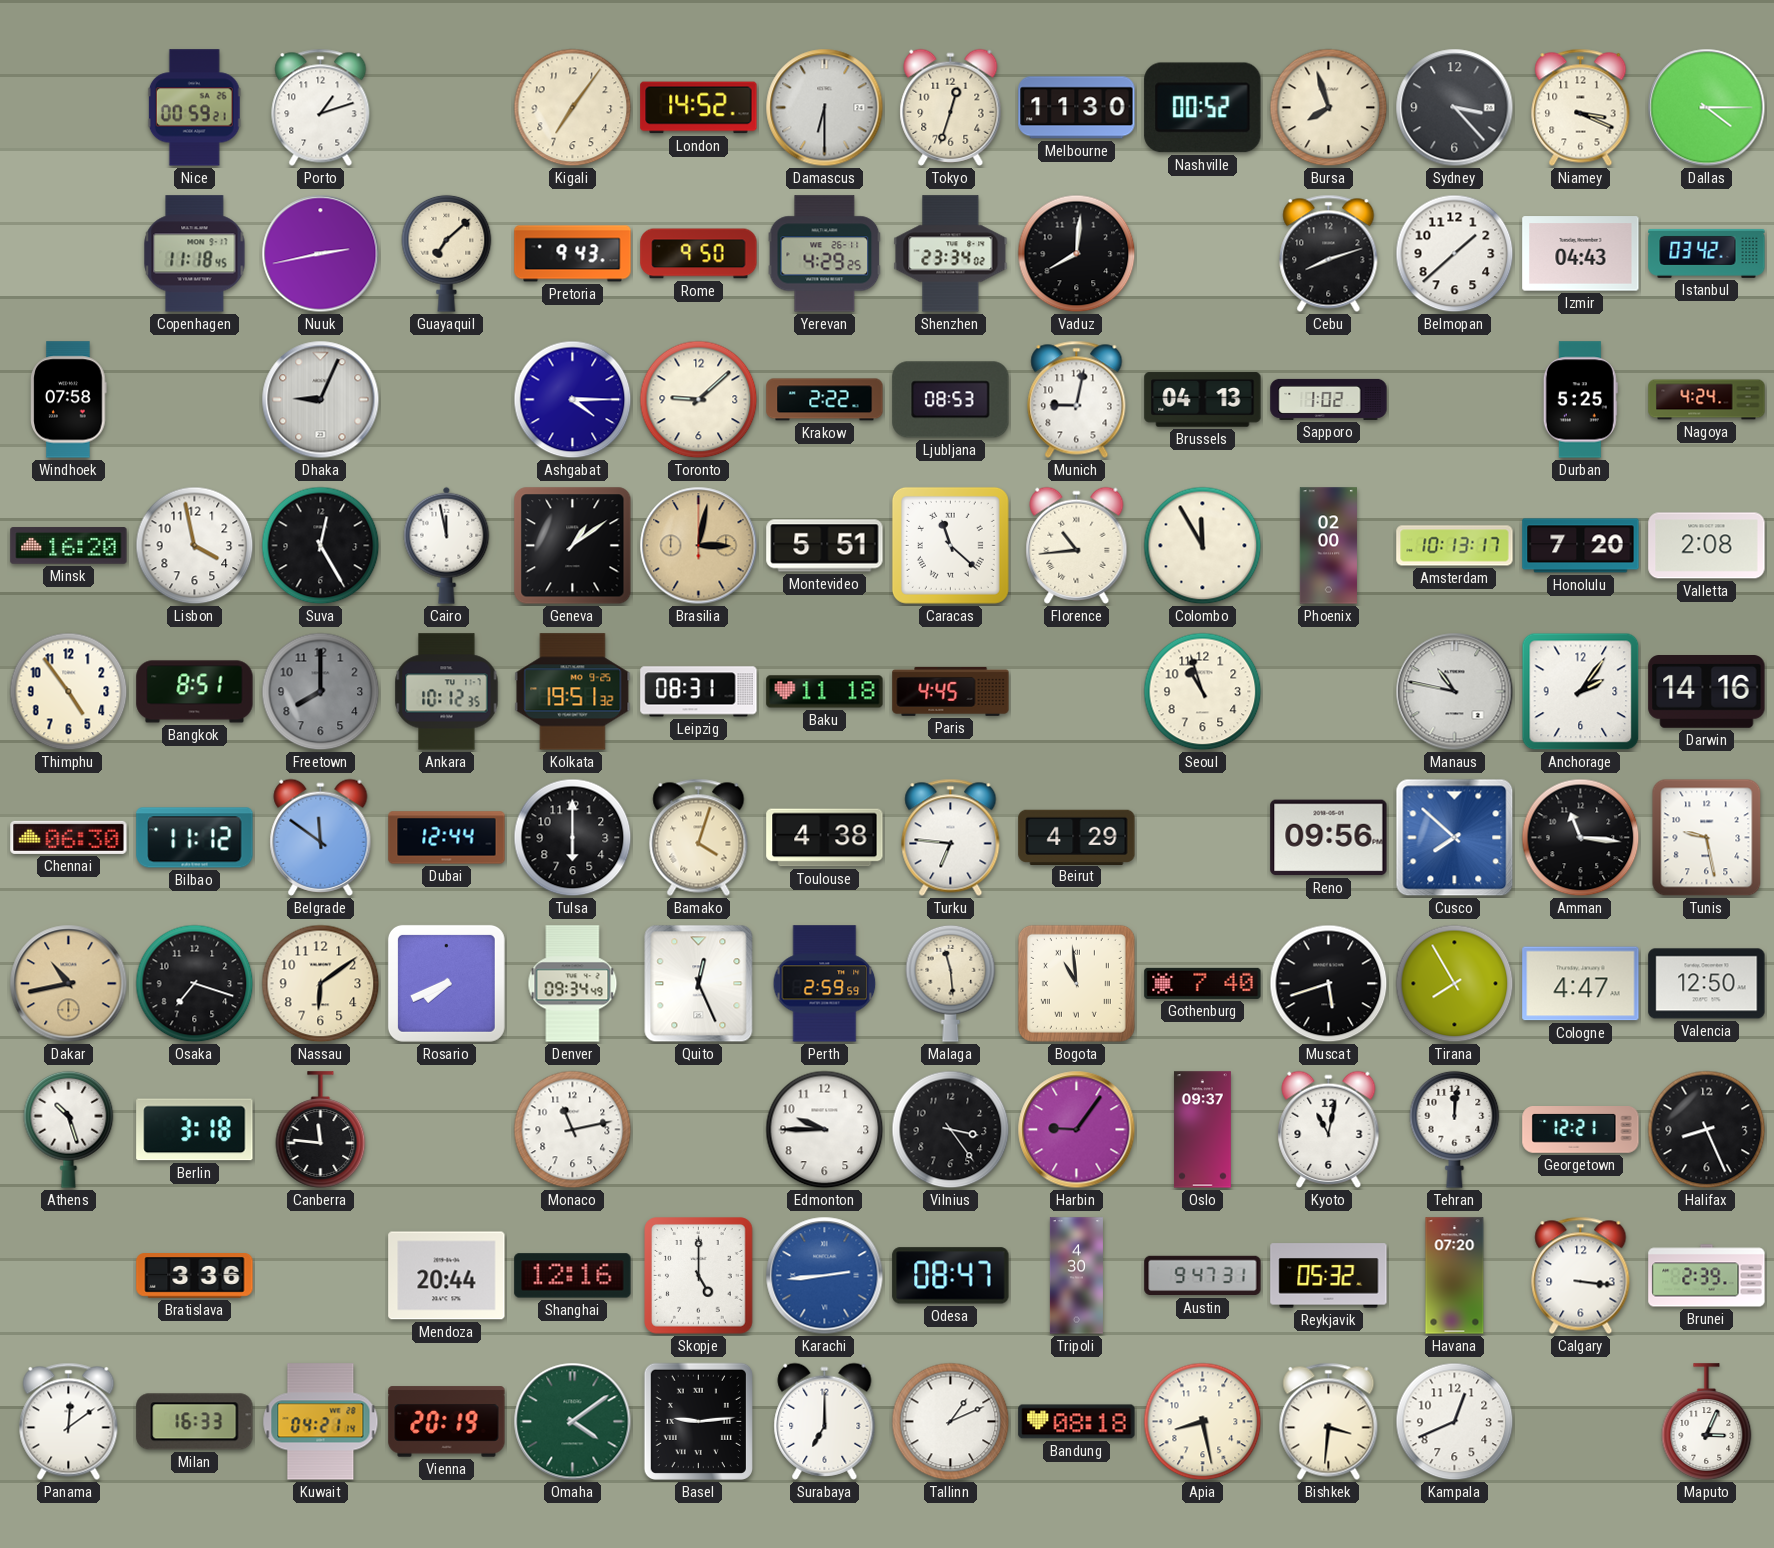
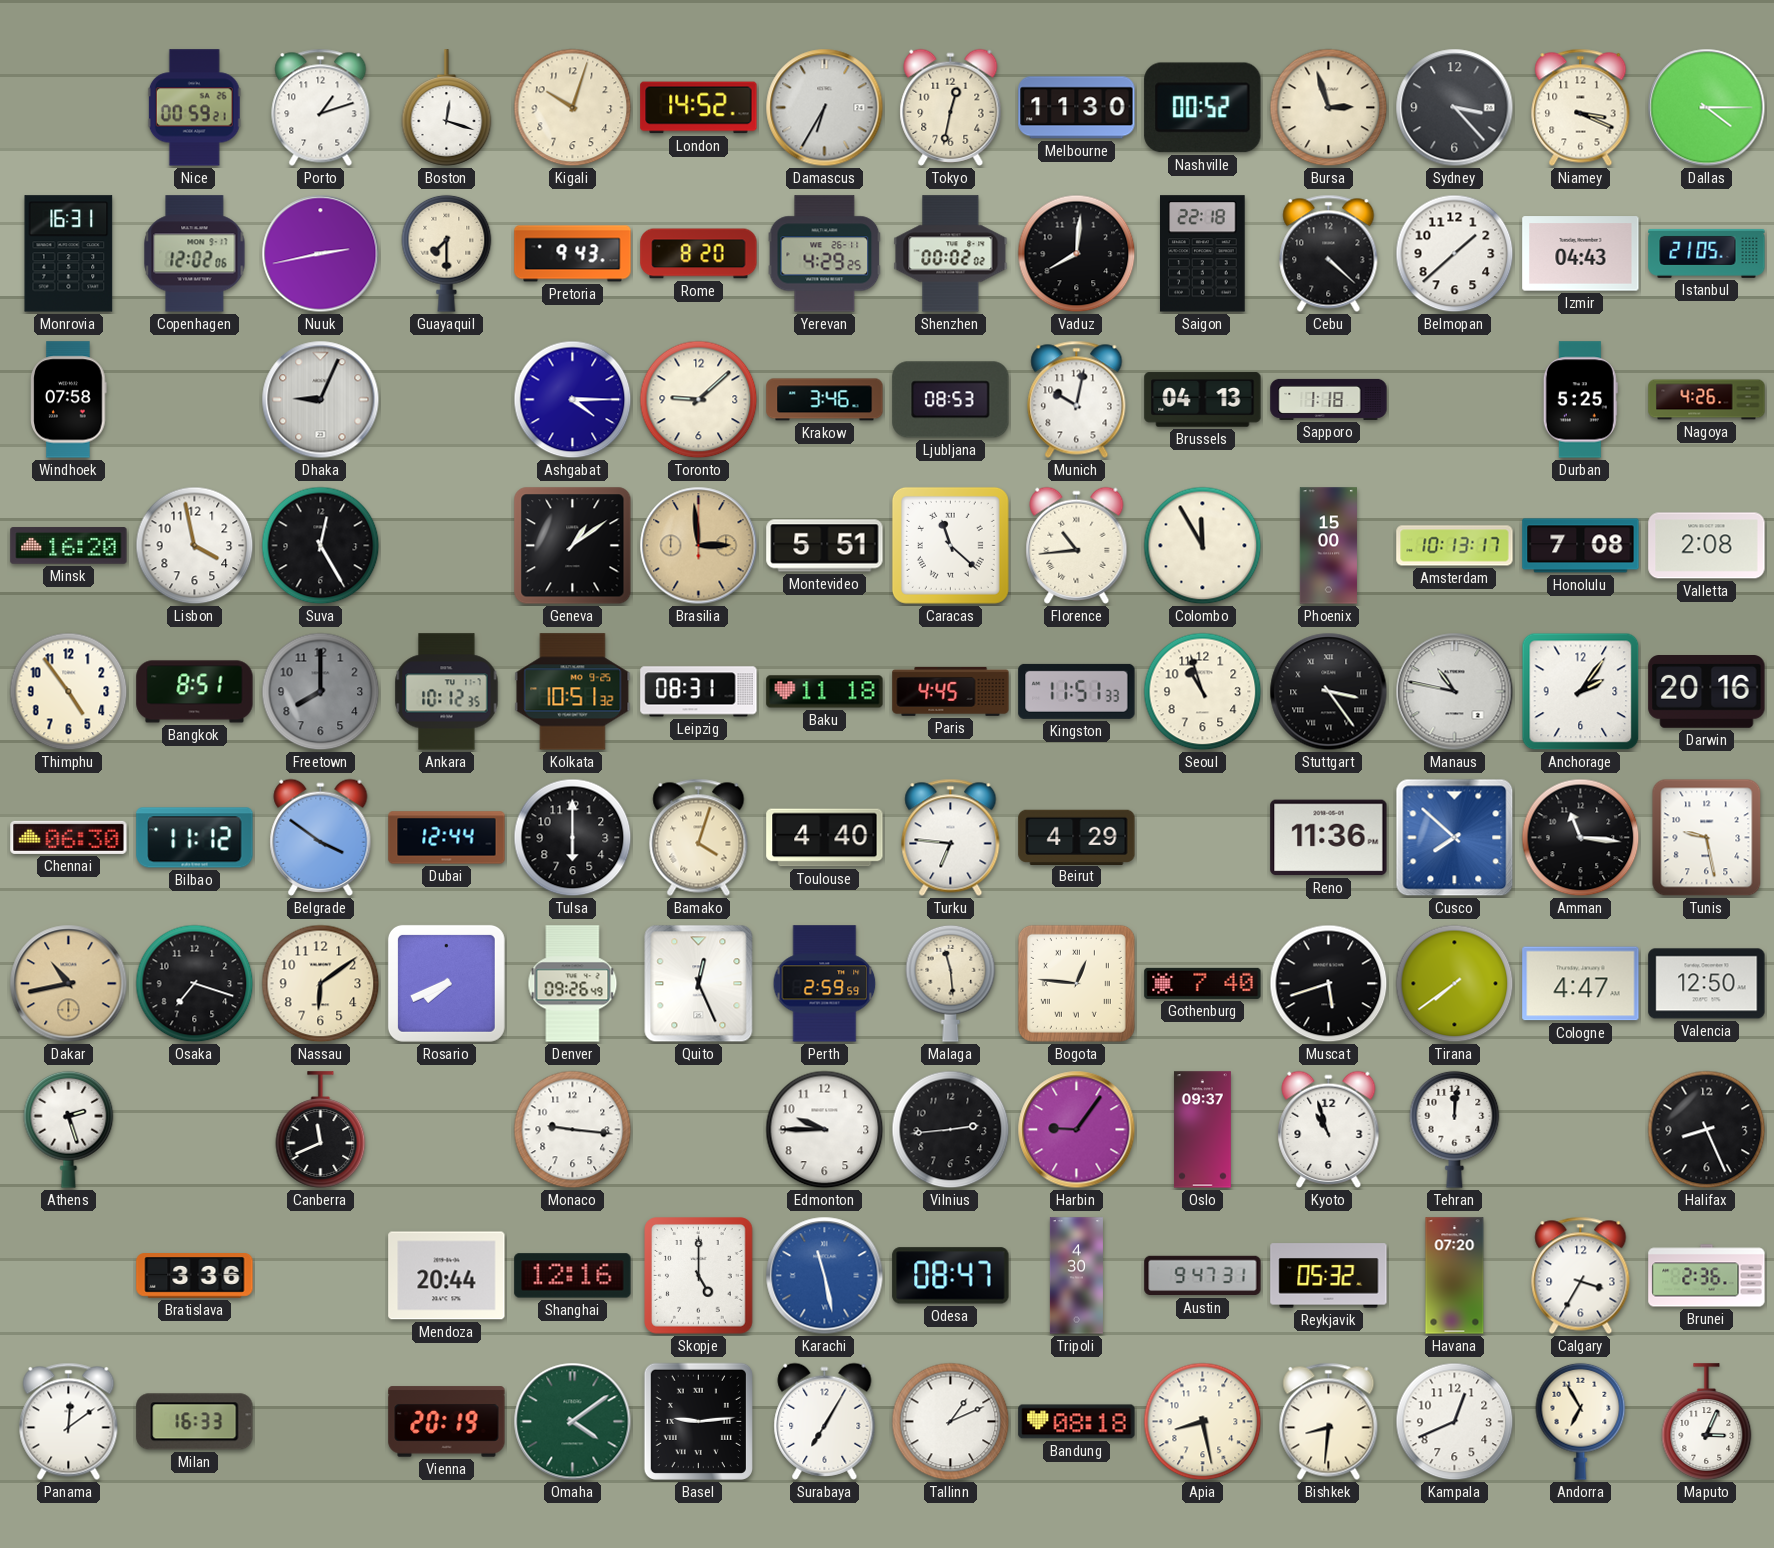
Boston: none -> 12:18
Kigali: 7:06 -> 10:03
Damascus: 6:30 -> 6:35
Tokyo: 12:33 -> 12:32
Bursa: 7:57 -> 2:57
Monrovia: none -> 16:31
Copenhagen: 11:18 -> 12:02
Guayaquil: 7:08 -> 7:30
Rome: 9:50 -> 8:20
Shenzhen: 23:34 -> 00:02
Saigon: none -> 22:18
Cebu: 8:12 -> 4:22
Istanbul: 03:42 -> 21:05
Krakow: 2:22 -> 3:46
Munich: 9:02 -> 10:02
Sapporo: 1:02 -> 1:18
Nagoya: 4:24 -> 4:26
Cairo: 11:58 -> none
Brasilia: 3:02 -> 2:59
Phoenix: 02:00 -> 15:00
Honolulu: 7:20 -> 7:08
Kolkata: 19:51 -> 10:51
Kingston: none -> 11:51
Stuttgart: none -> 3:24
Darwin: 14:16 -> 20:16
Belgrade: 11:51 -> 3:51
Toulouse: 4:38 -> 4:40
Reno: 09:56 -> 11:36
Denver: 09:34 -> 09:26
Bogota: 10:59 -> 12:46
Tirana: 7:55 -> 7:39
Athens: 10:27 -> 2:27
Berlin: 3:18 -> none
Canberra: 11:46 -> 11:41
Monaco: 11:13 -> 9:16
Vilnius: 3:24 -> 2:44
Kyoto: 11:02 -> 10:57
Georgetown: 12:21 -> none
Karachi: 2:44 -> 11:28
Calgary: 3:16 -> 3:35
Brunei: 2:39 -> 2:36
Kuwait: 04:21 -> none
Surabaya: 7:00 -> 7:05
Bishkek: 3:31 -> 8:31
Andorra: none -> 6:55
